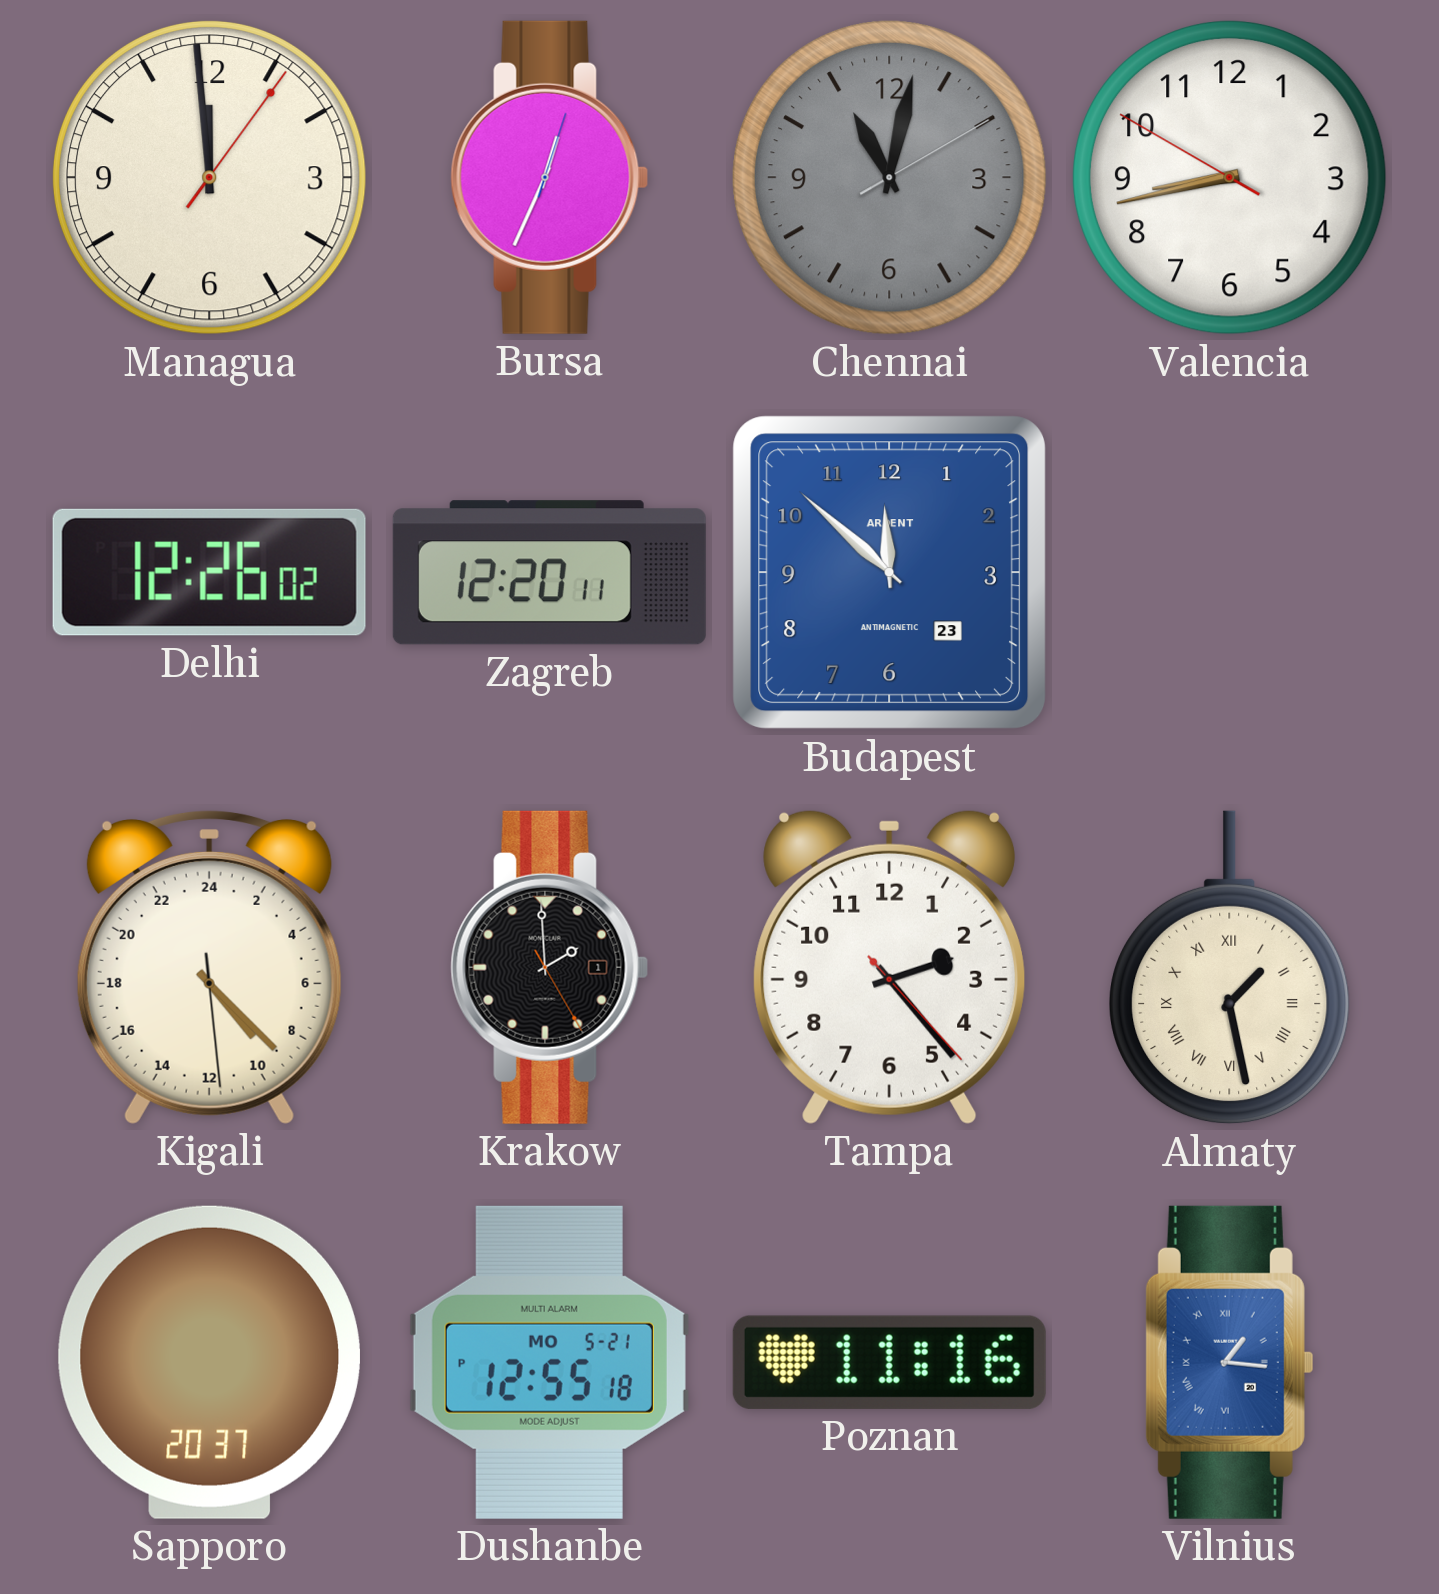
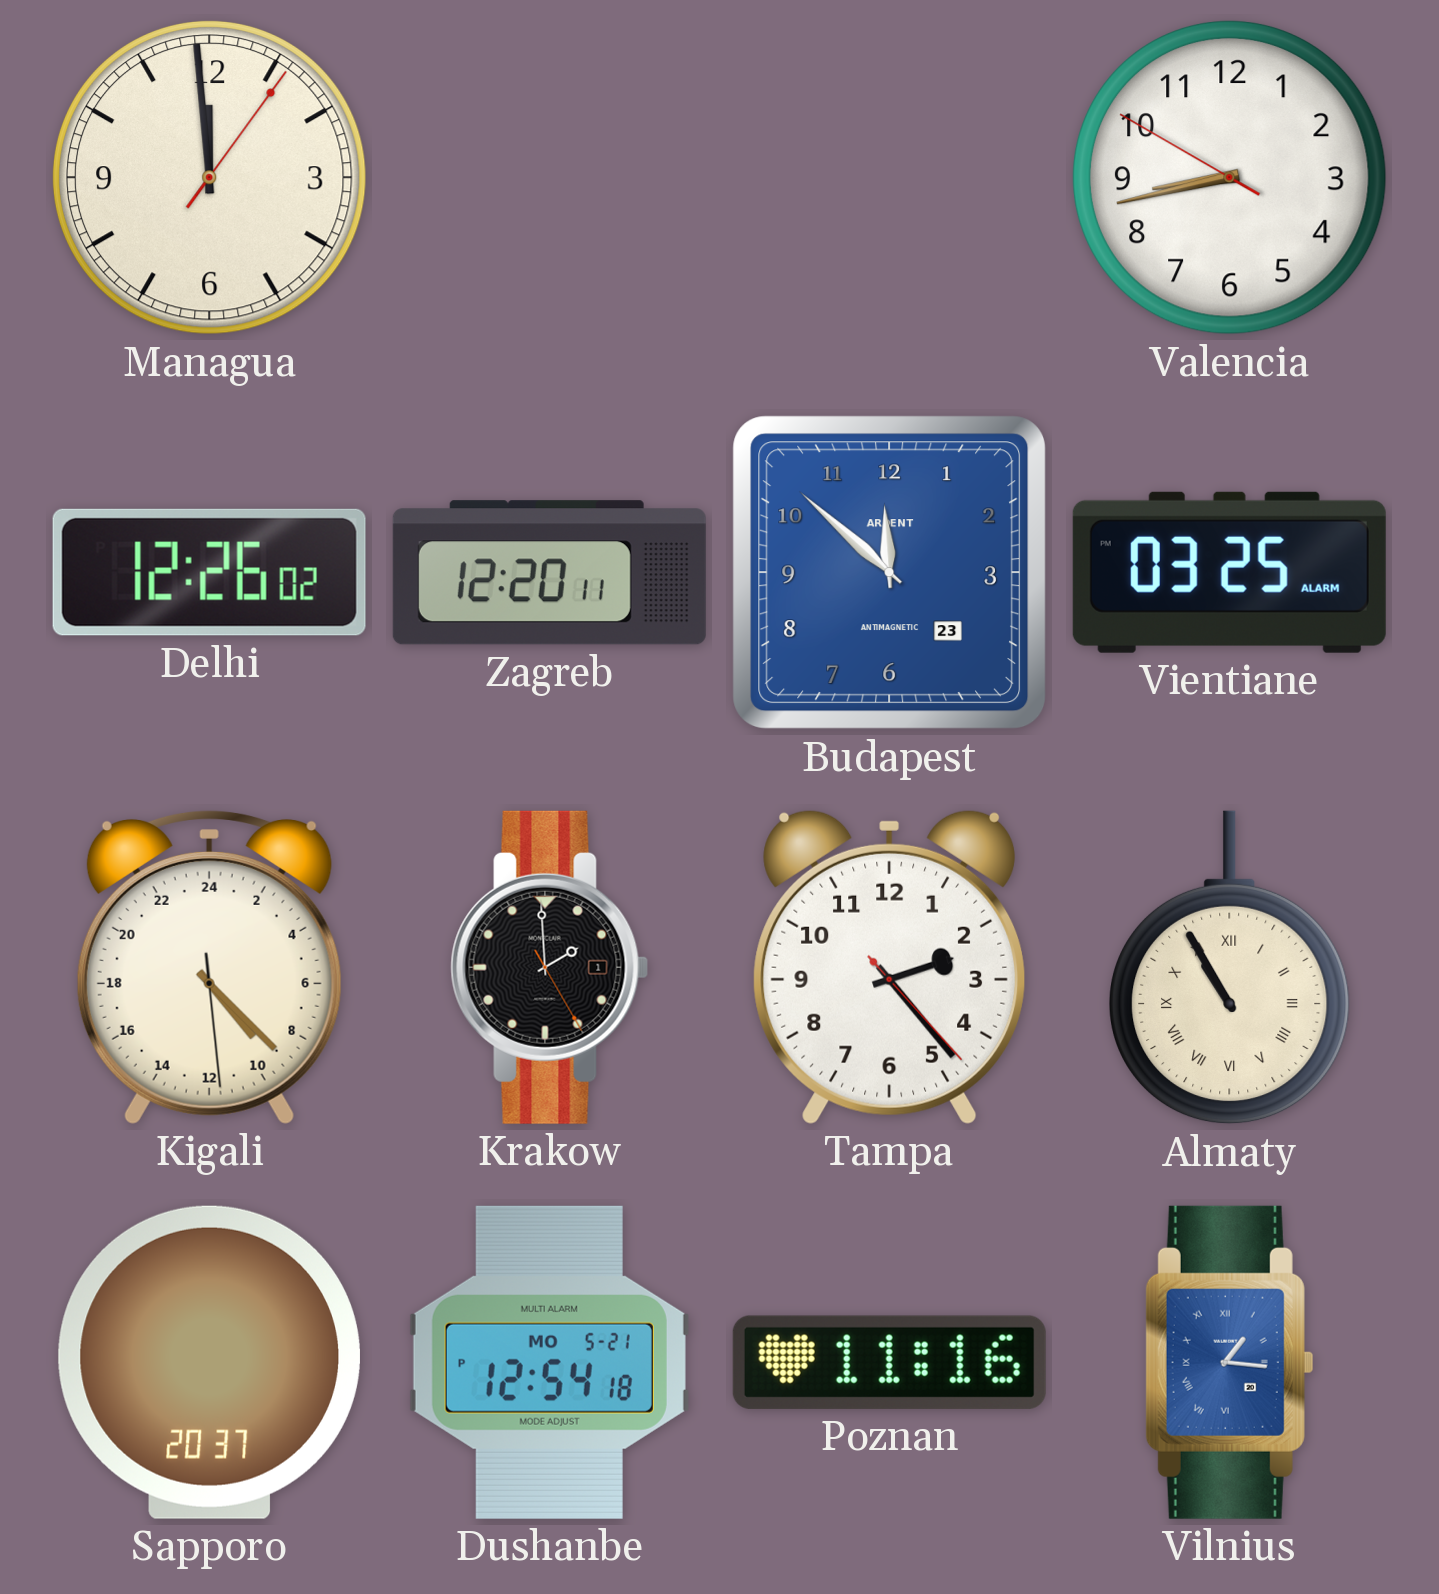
Bursa: 12:34 -> none
Chennai: 11:02 -> none
Vientiane: none -> 03:25
Almaty: 1:28 -> 10:55
Dushanbe: 12:55 -> 12:54
